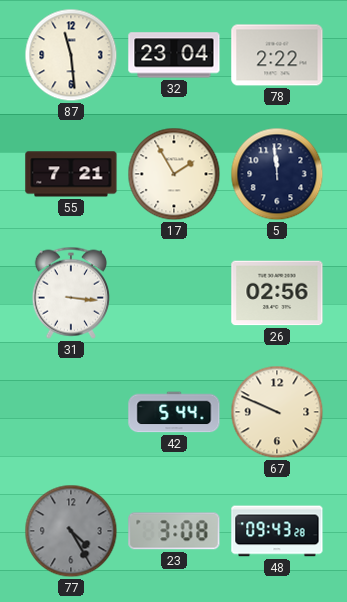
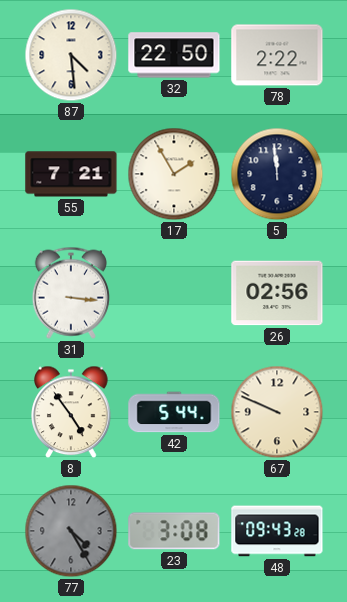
87: 11:29 -> 4:29
32: 23:04 -> 22:50
8: none -> 4:54
